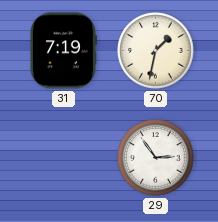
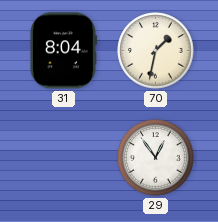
31: 7:19 -> 8:04
29: 2:54 -> 12:54
